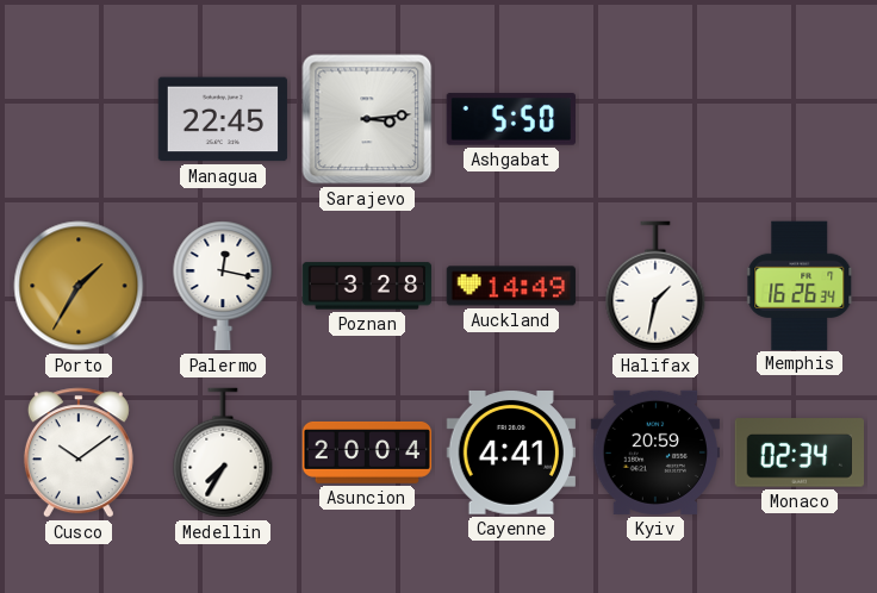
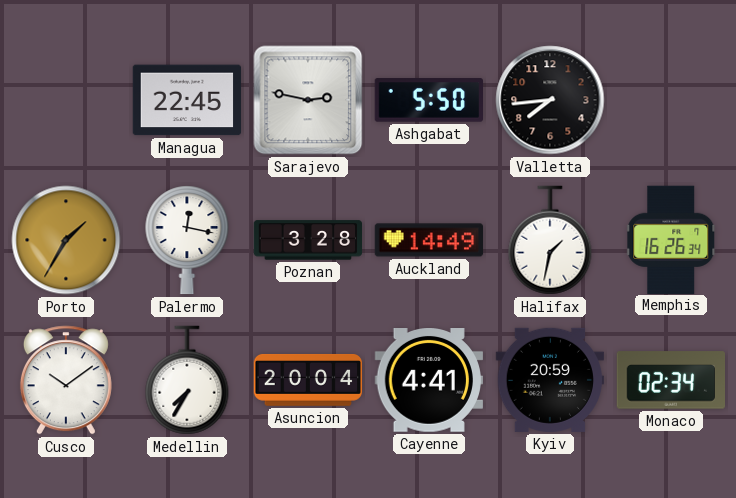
Sarajevo: 3:14 -> 2:47
Valletta: none -> 7:44
